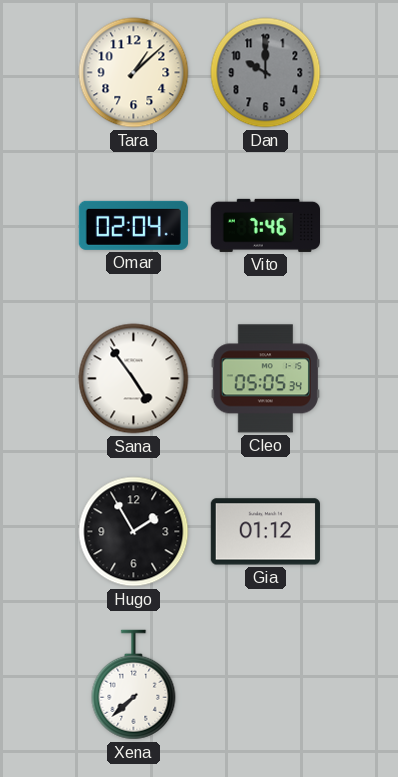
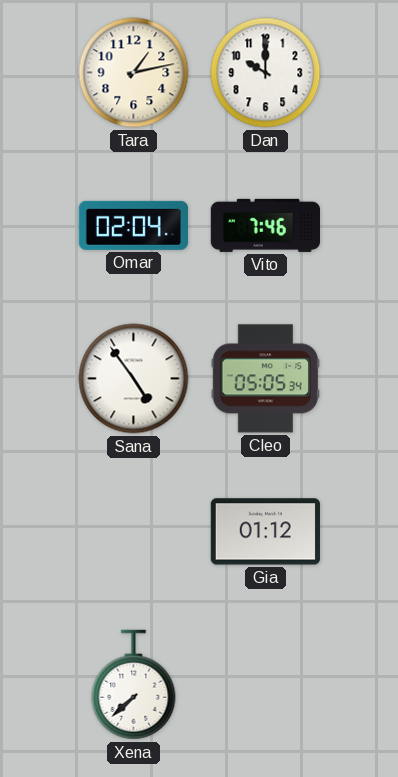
Tara: 1:08 -> 1:13
Dan dial: grey -> white
Hugo: 1:55 -> none
